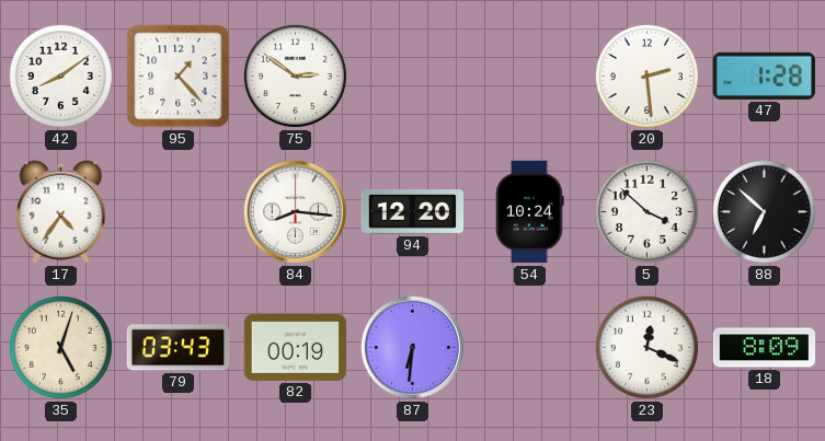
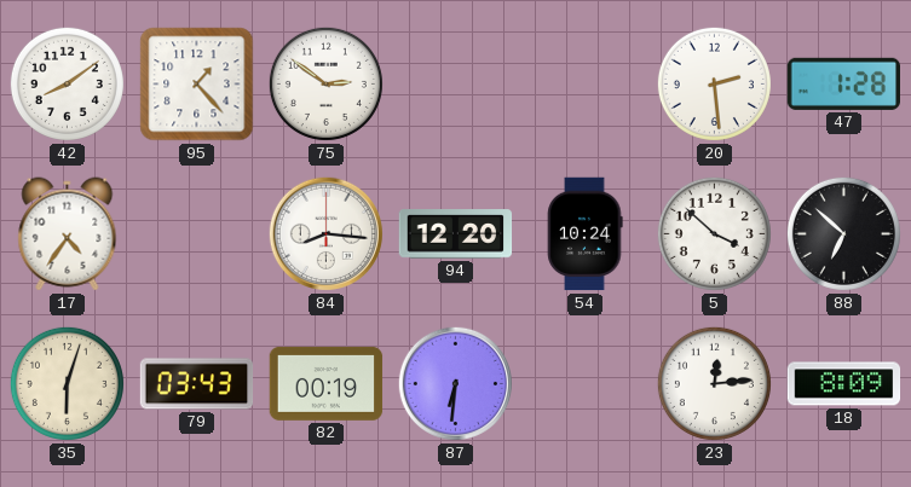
35: 5:03 -> 6:03
23: 12:19 -> 12:14
